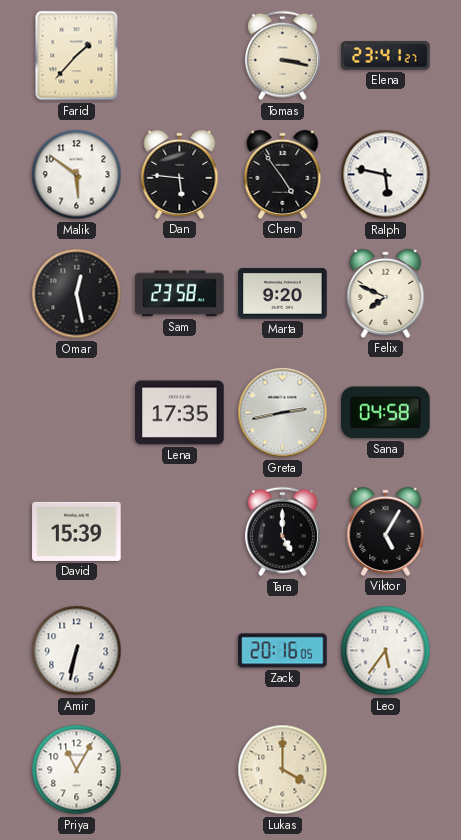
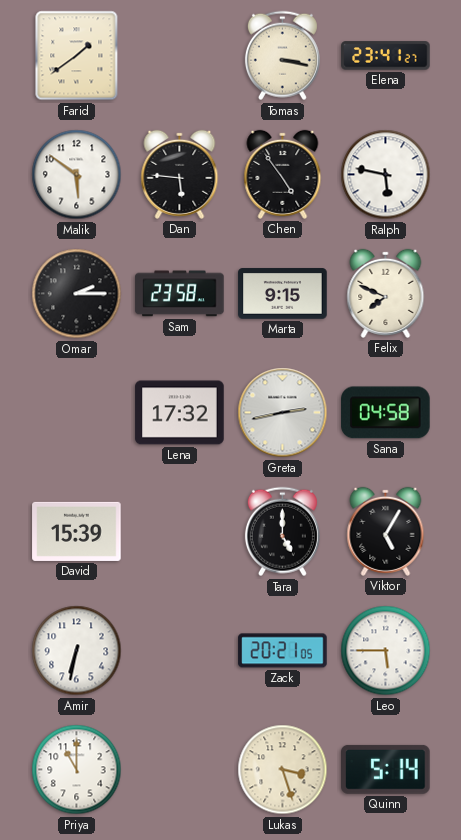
Farid: 1:37 -> 1:39
Omar: 12:28 -> 2:15
Marta: 9:20 -> 9:15
Lena: 17:35 -> 17:32
Zack: 20:16 -> 20:21
Leo: 5:36 -> 5:45
Priya: 11:05 -> 11:00
Lukas: 4:00 -> 3:27
Quinn: none -> 5:14
